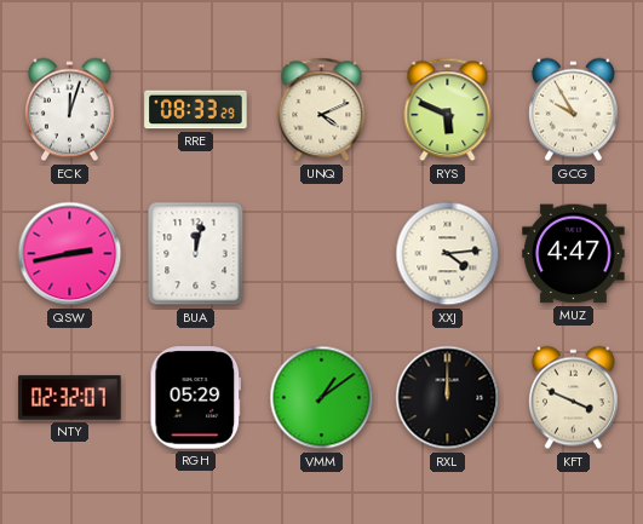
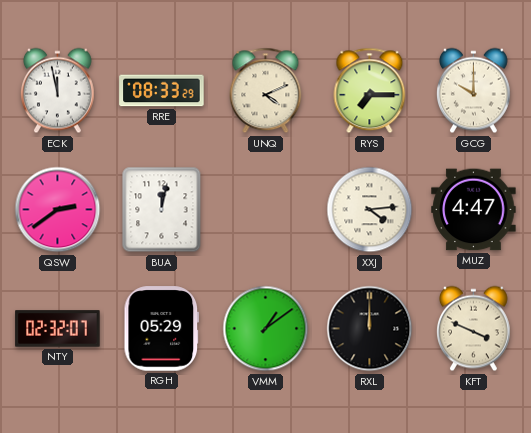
ECK: 12:03 -> 11:58
RYS: 5:49 -> 7:15
GCG: 9:55 -> 10:00
QSW: 2:43 -> 2:39
